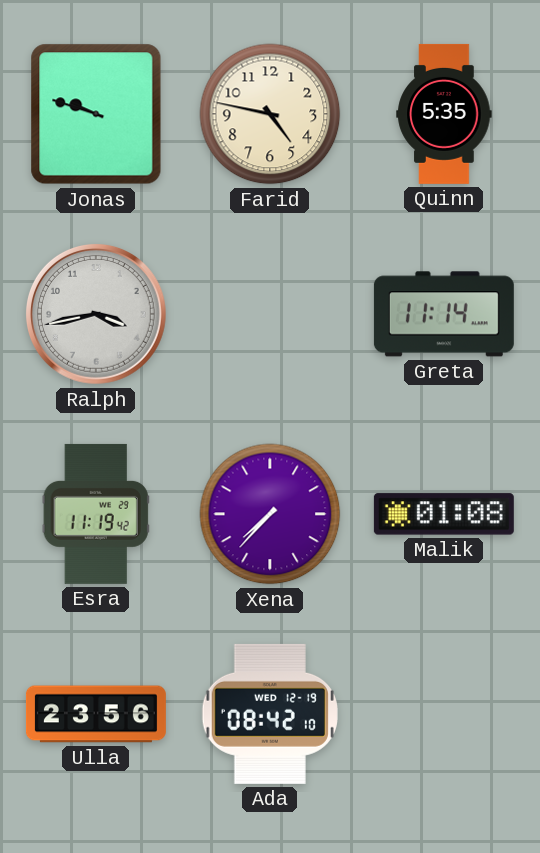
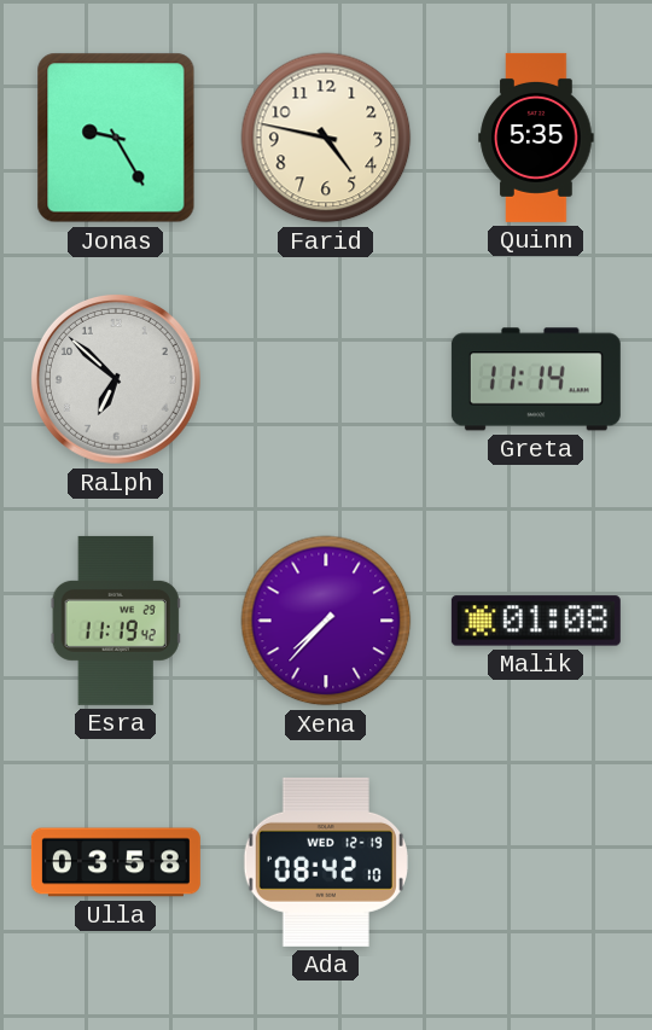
Jonas: 9:48 -> 9:25
Ralph: 3:43 -> 6:52
Ulla: 23:56 -> 03:58
